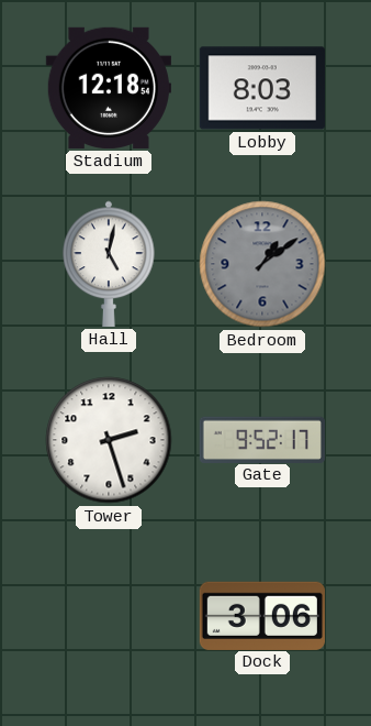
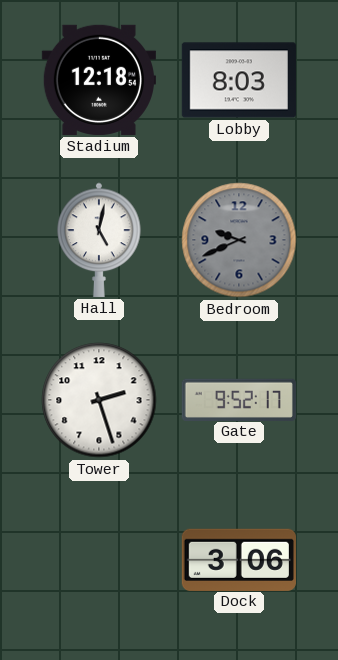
Bedroom: 1:09 -> 9:41
